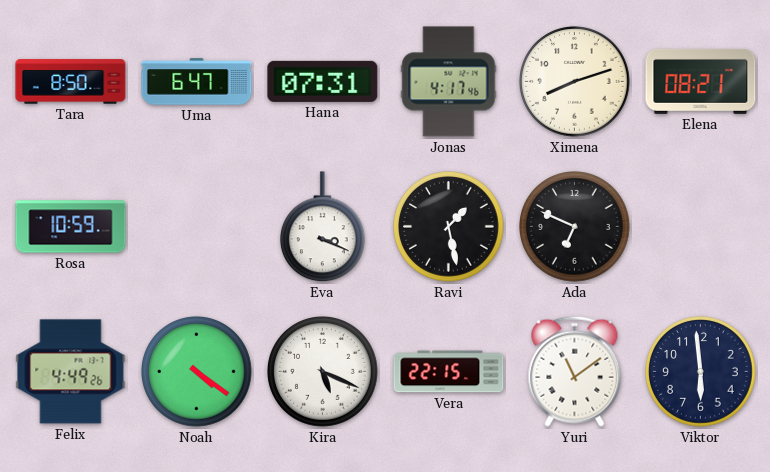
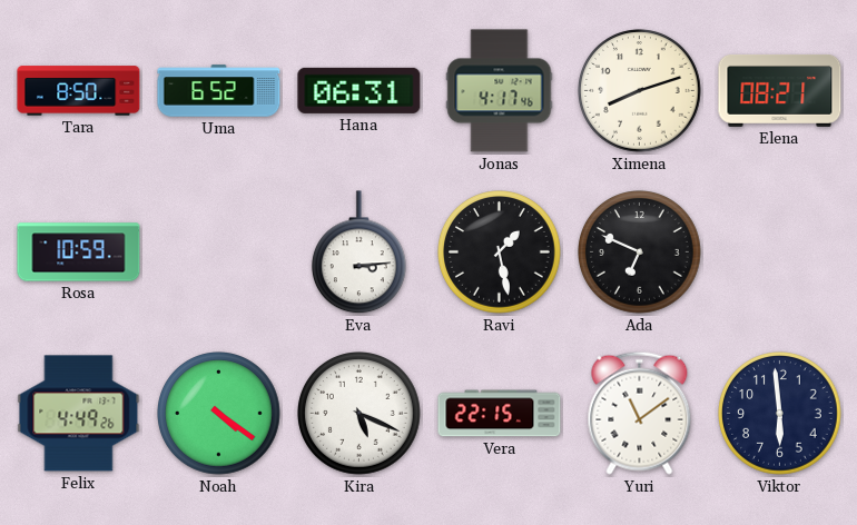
Uma: 6:47 -> 6:52
Hana: 07:31 -> 06:31
Eva: 3:19 -> 3:14
